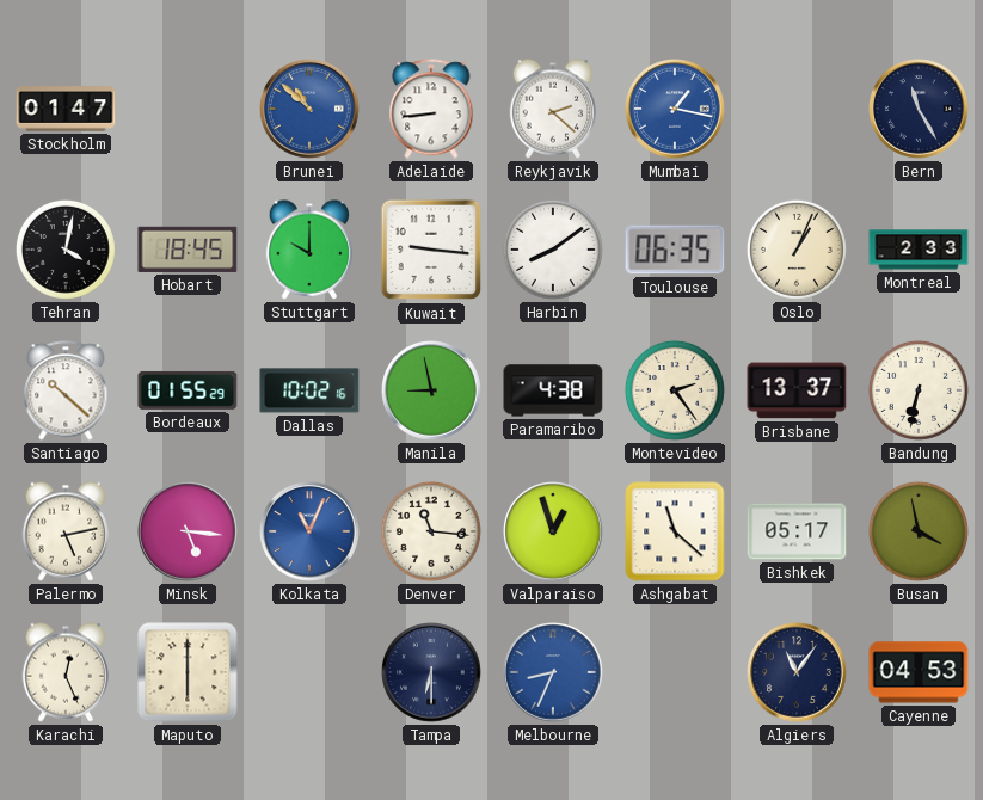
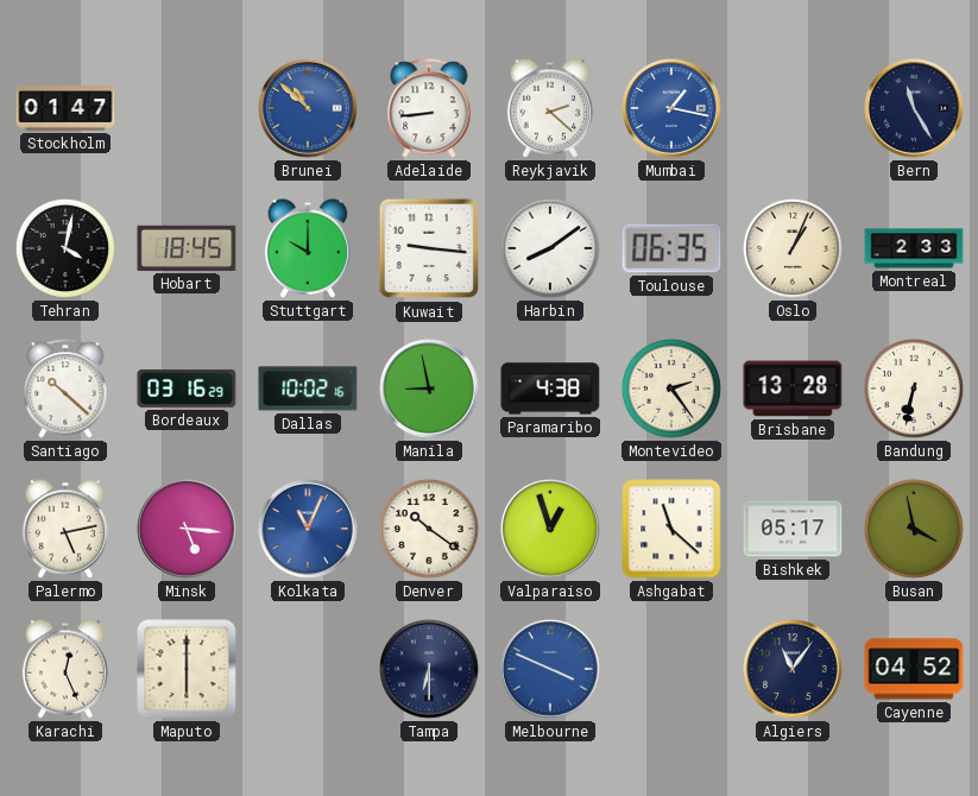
Bordeaux: 01:55 -> 03:16
Brisbane: 13:37 -> 13:28
Denver: 11:16 -> 10:21
Melbourne: 8:34 -> 3:49
Cayenne: 04:53 -> 04:52
